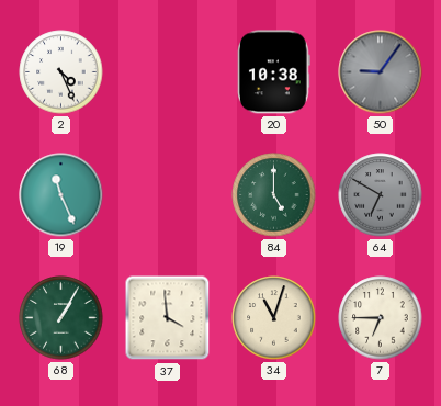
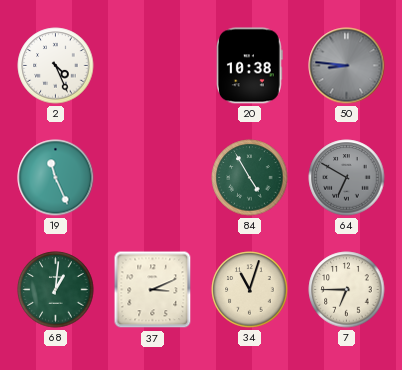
50: 9:06 -> 8:46
84: 5:00 -> 4:55
68: 1:05 -> 1:01
37: 3:59 -> 3:11
